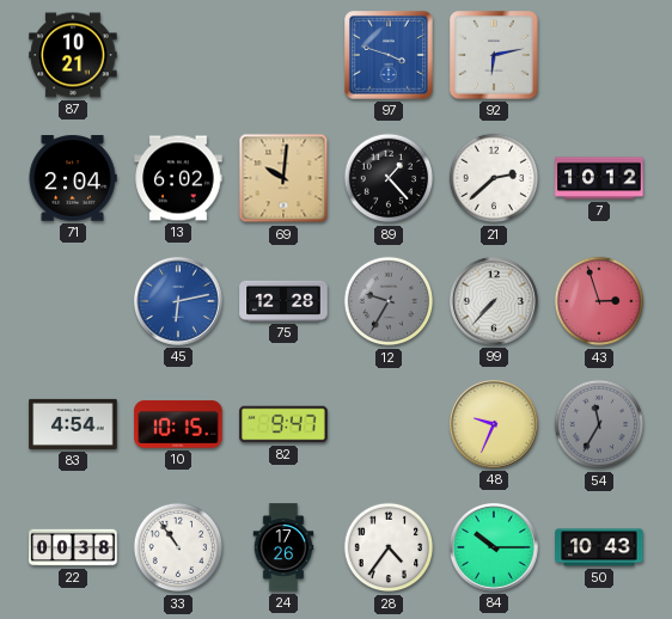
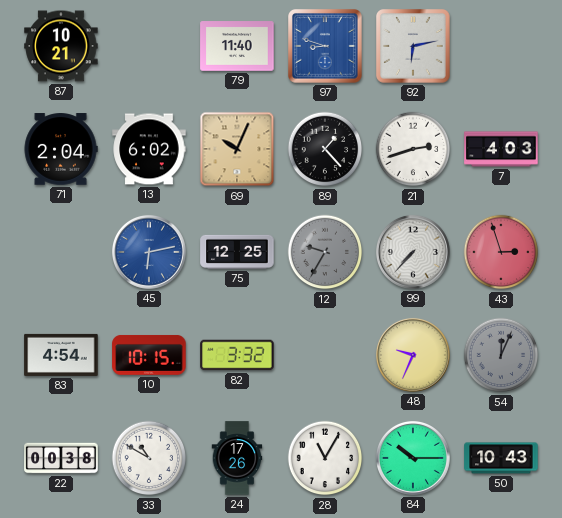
79: none -> 11:40
97: 3:48 -> 8:48
69: 10:01 -> 10:04
21: 2:38 -> 2:42
7: 10:12 -> 4:03
75: 12:28 -> 12:25
82: 9:47 -> 3:32
54: 11:35 -> 12:04
33: 10:54 -> 10:50
28: 4:36 -> 11:05
